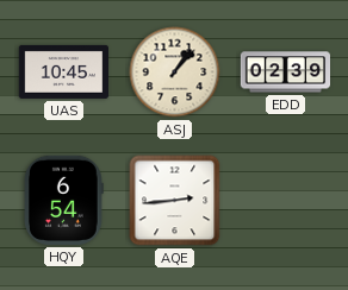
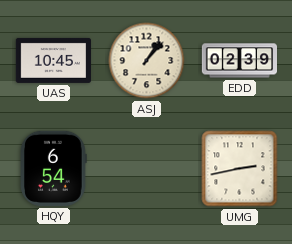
AQE: 2:44 -> none
UMG: none -> 2:43
